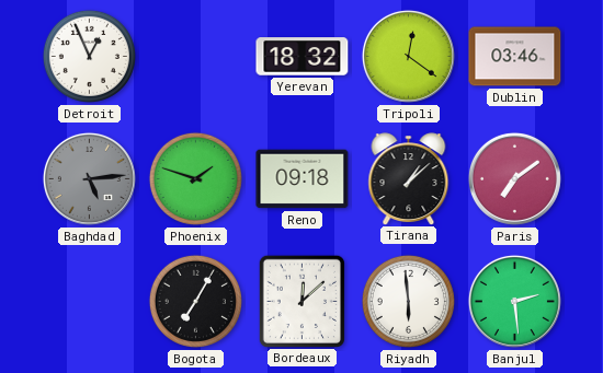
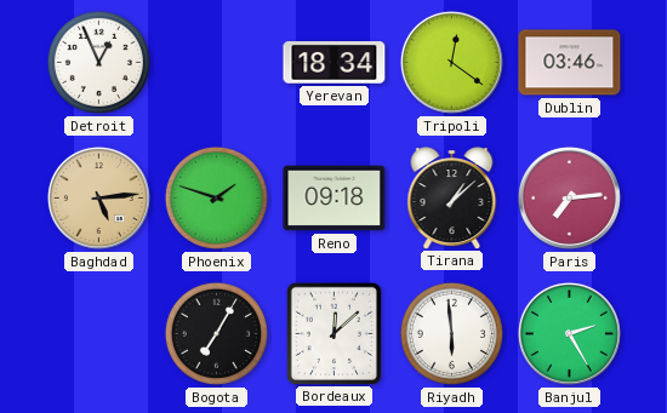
Yerevan: 18:32 -> 18:34
Baghdad dial: grey -> champagne
Paris: 7:09 -> 7:14
Banjul: 2:29 -> 2:25
